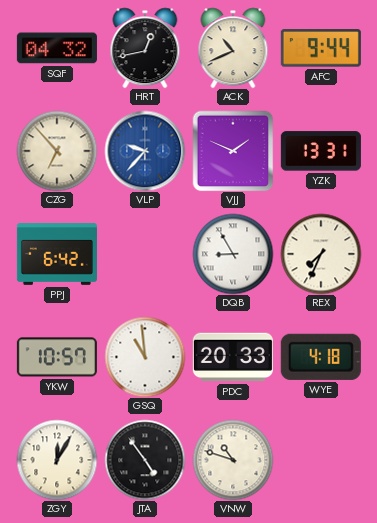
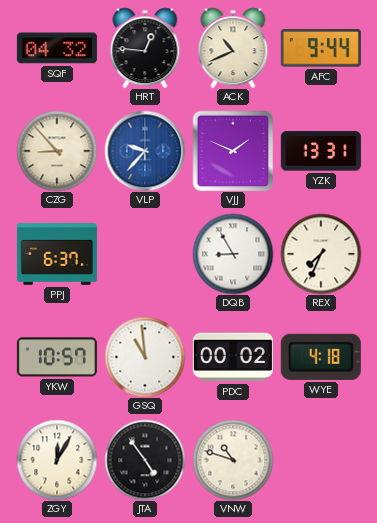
HRT: 12:43 -> 12:46
CZG: 6:53 -> 8:53
PPJ: 6:42 -> 6:37
PDC: 20:33 -> 00:02
